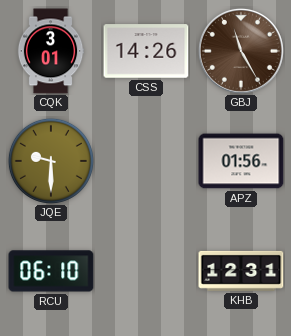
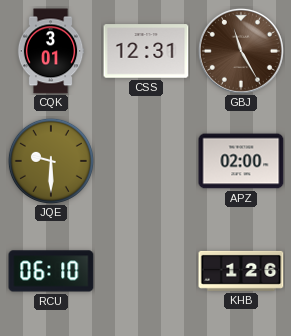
CSS: 14:26 -> 12:31
APZ: 01:56 -> 02:00
KHB: 12:31 -> 1:26
